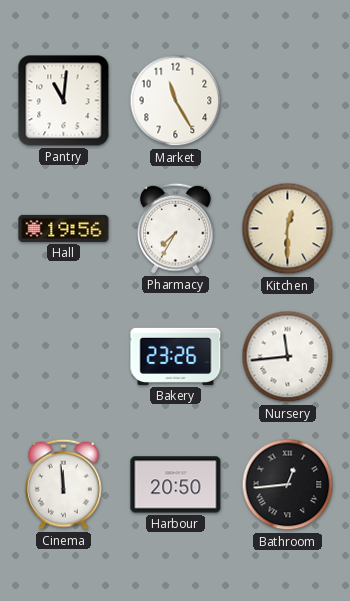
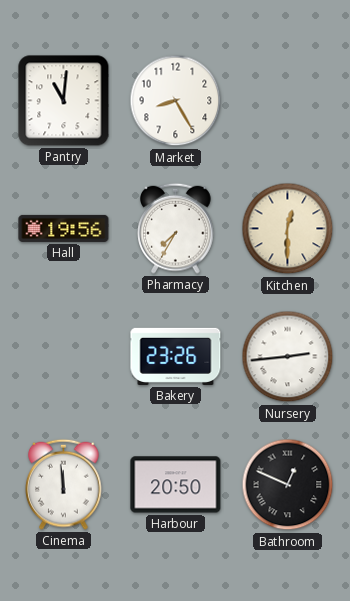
Market: 11:25 -> 8:25
Nursery: 11:44 -> 2:44
Bathroom: 12:44 -> 12:49
